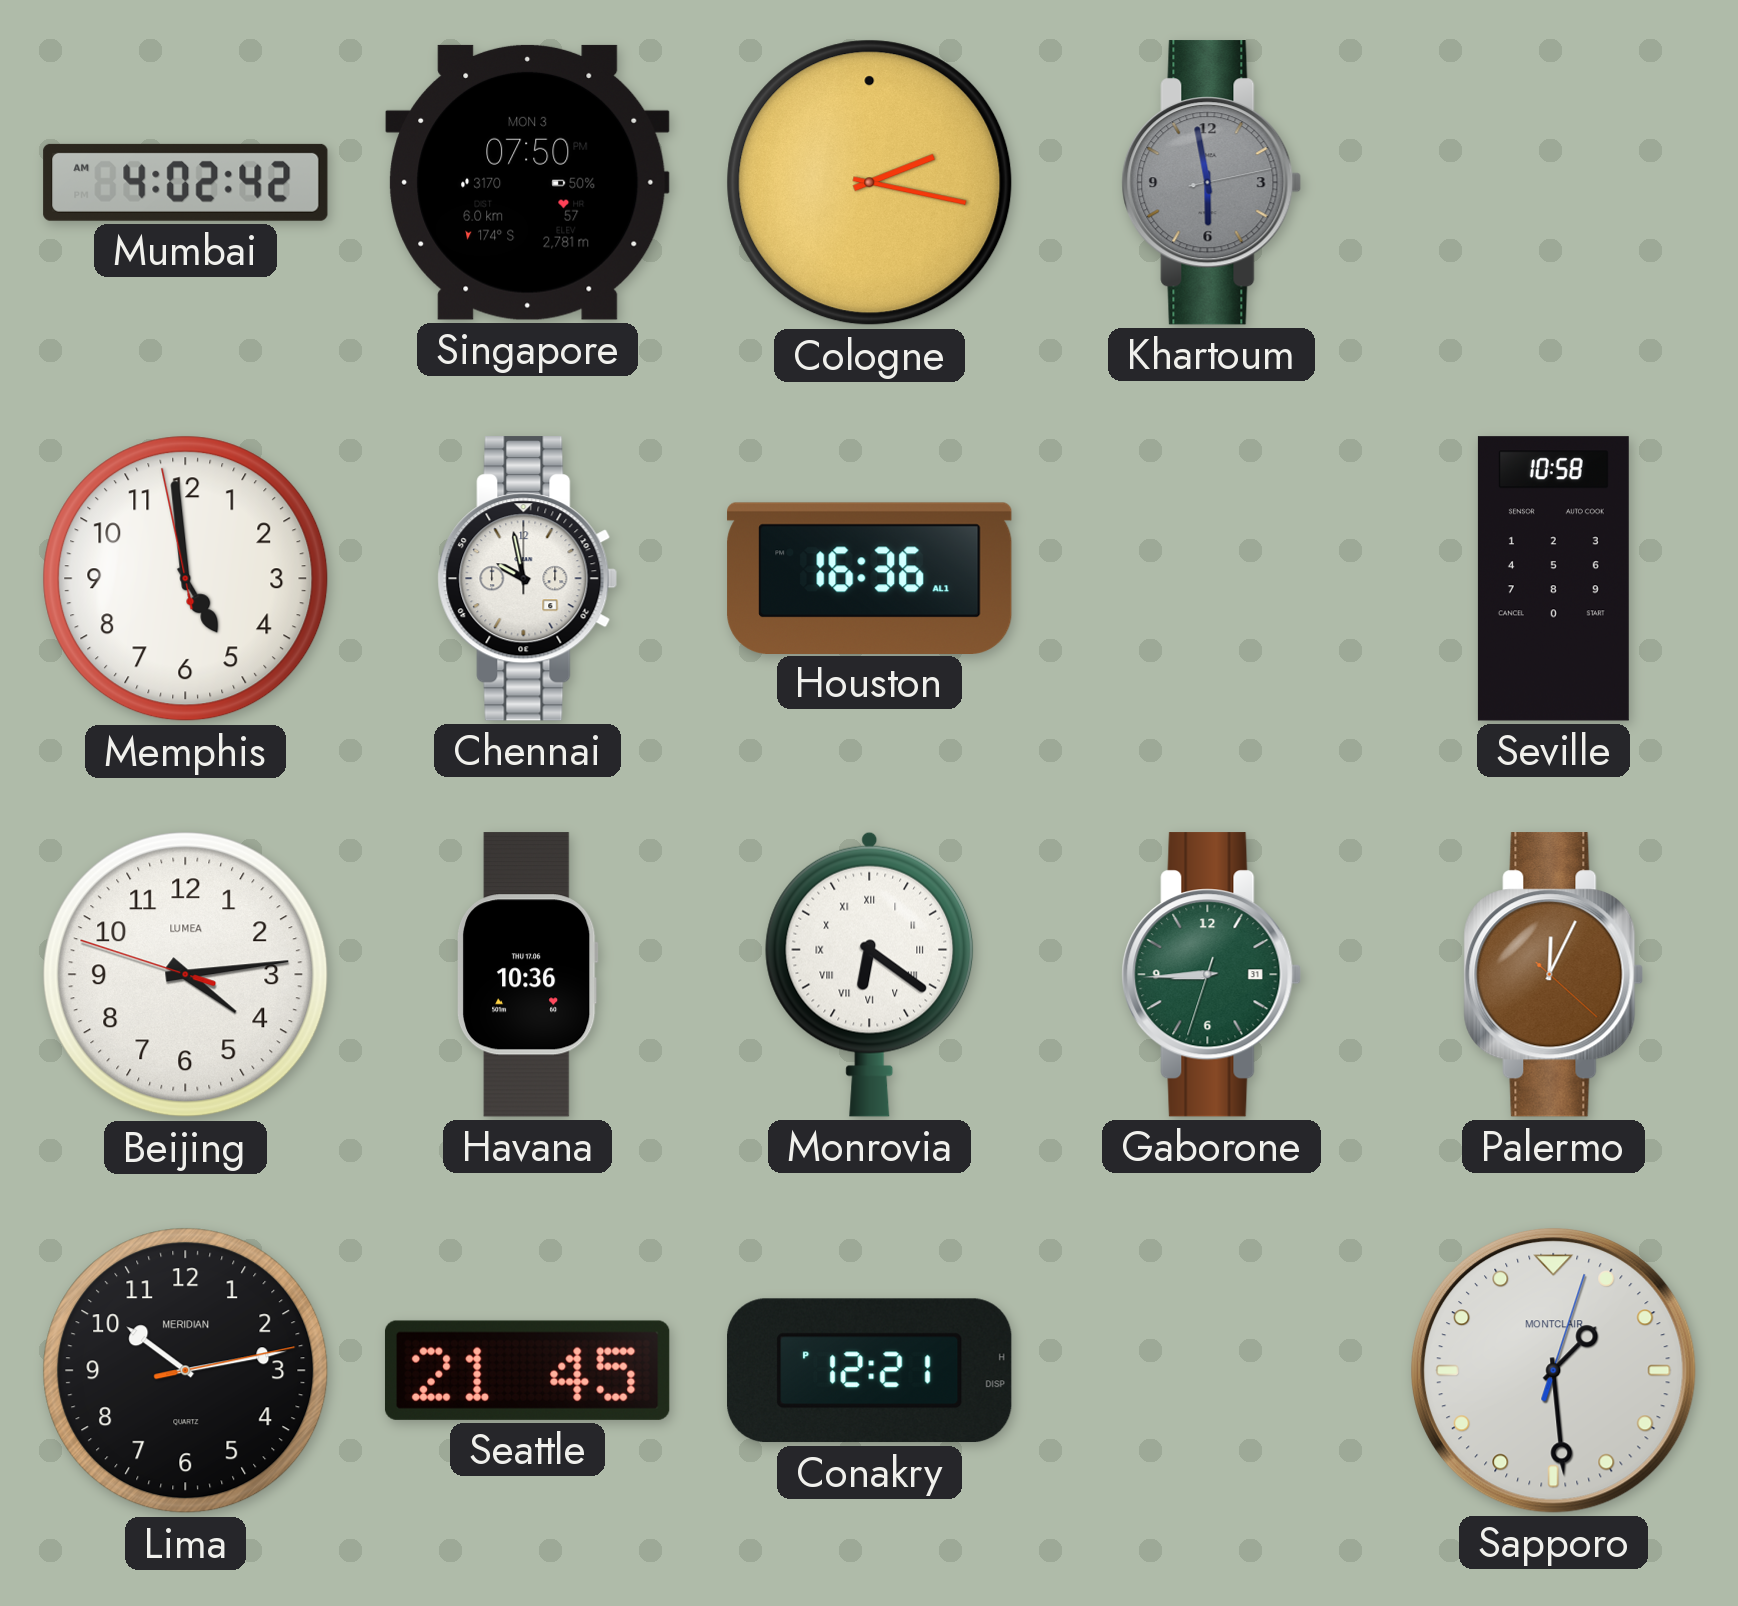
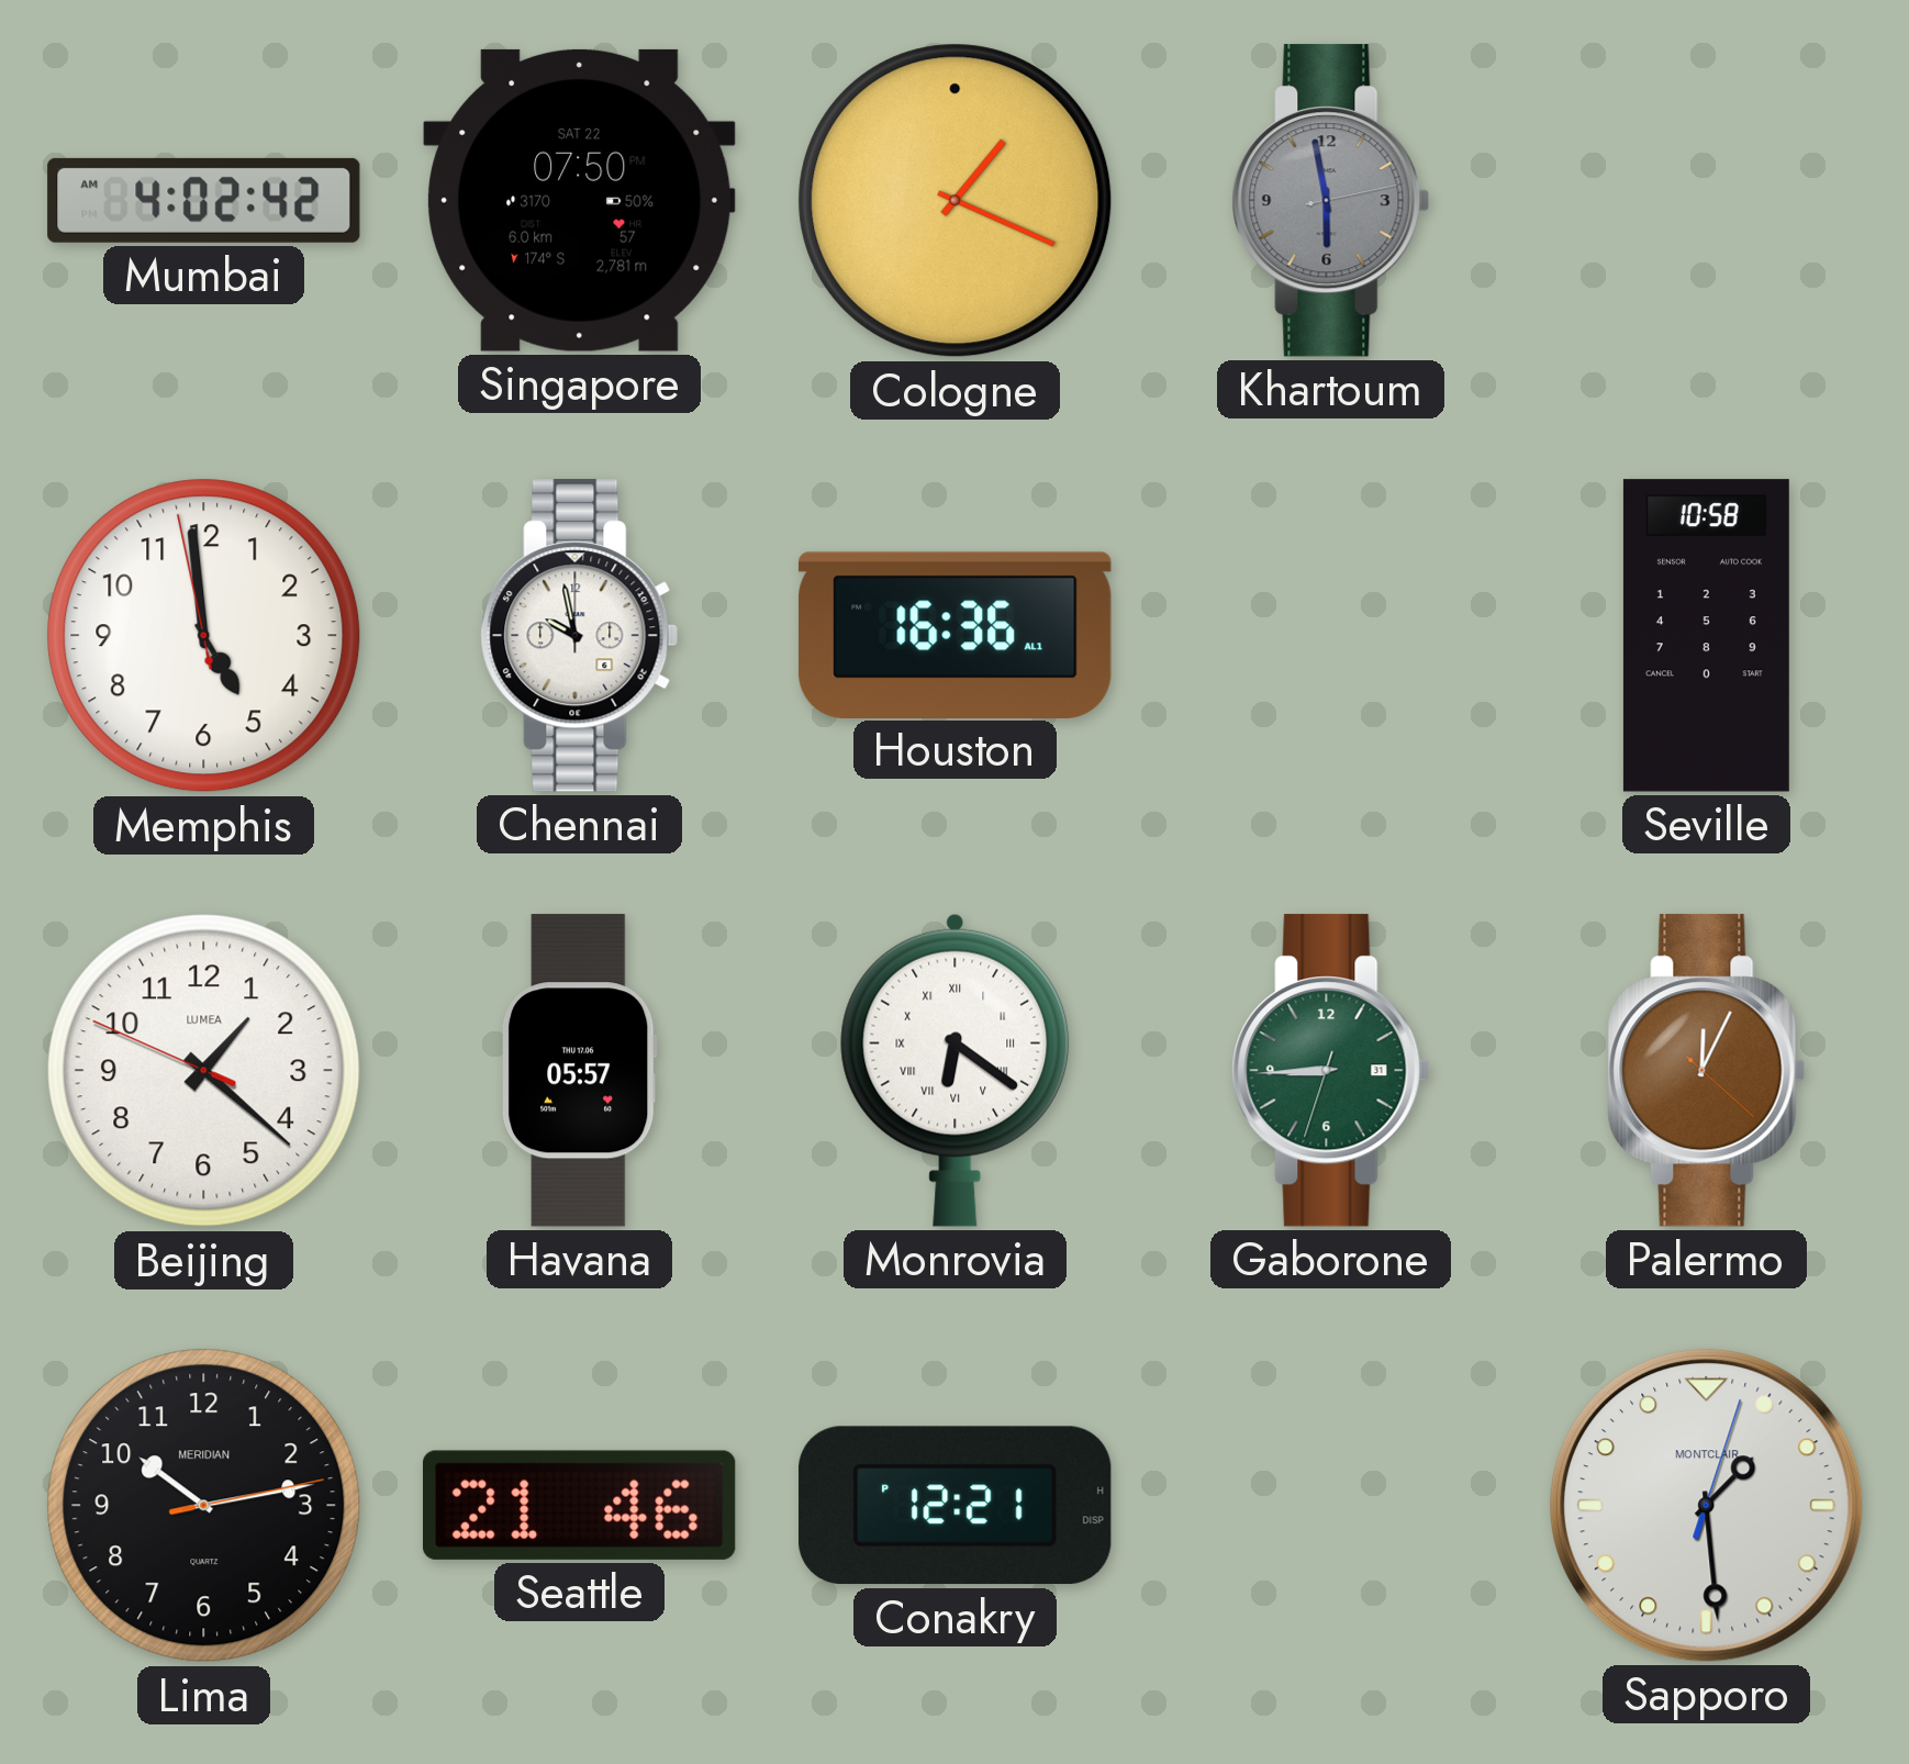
Singapore date: MON 3 -> SAT 22
Cologne: 2:17 -> 1:19
Beijing: 4:13 -> 1:21
Havana: 10:36 -> 05:57
Seattle: 21:45 -> 21:46
